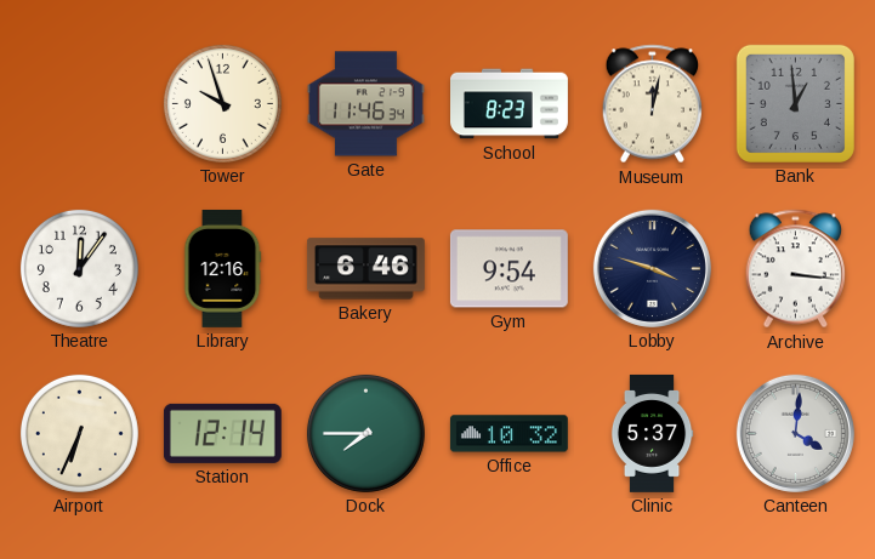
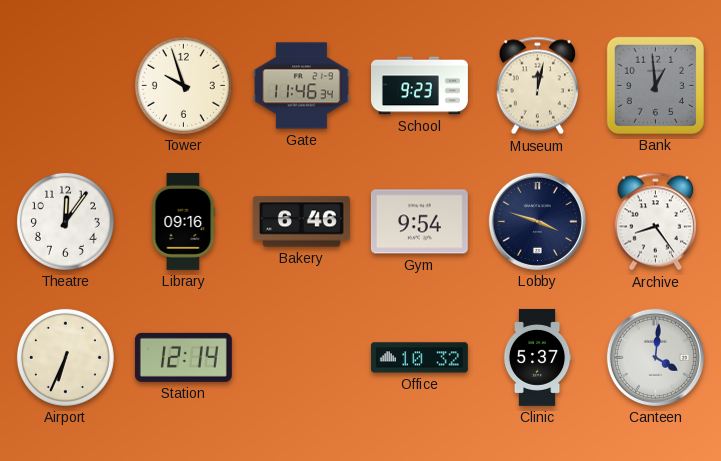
School: 8:23 -> 9:23
Library: 12:16 -> 09:16
Archive: 3:16 -> 8:24
Dock: 7:45 -> none
